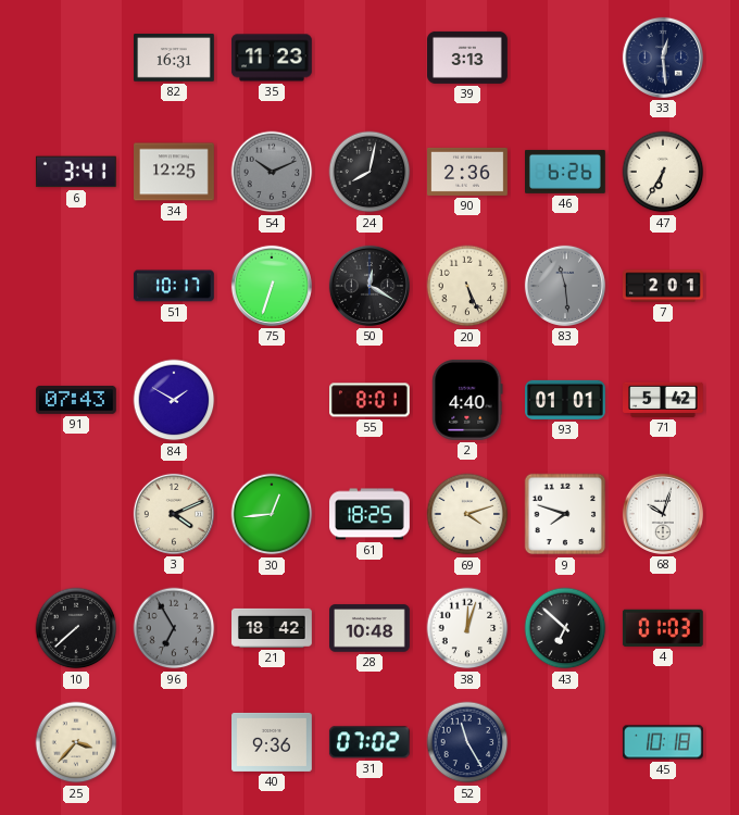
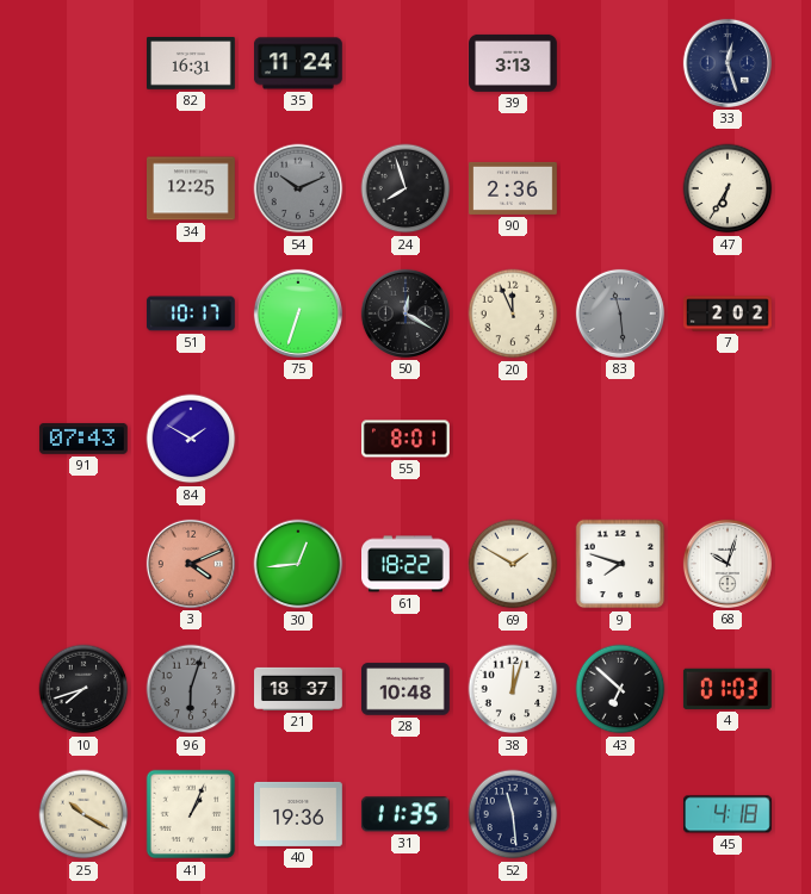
35: 11:23 -> 11:24
33: 12:29 -> 12:27
6: 3:41 -> none
24: 8:02 -> 7:57
46: 6:26 -> none
20: 5:26 -> 11:56
7: 2:01 -> 2:02
2: 4:40 -> none
93: 01:01 -> none
71: 5:42 -> none
3 dial: cream -> salmon
61: 18:25 -> 18:22
69: 4:12 -> 1:50
10: 7:38 -> 7:42
96: 6:55 -> 6:03
21: 18:42 -> 18:37
25: 3:37 -> 10:20
41: none -> 1:04
40: 9:36 -> 19:36
31: 07:02 -> 11:35
52: 11:25 -> 11:29
45: 10:18 -> 4:18
